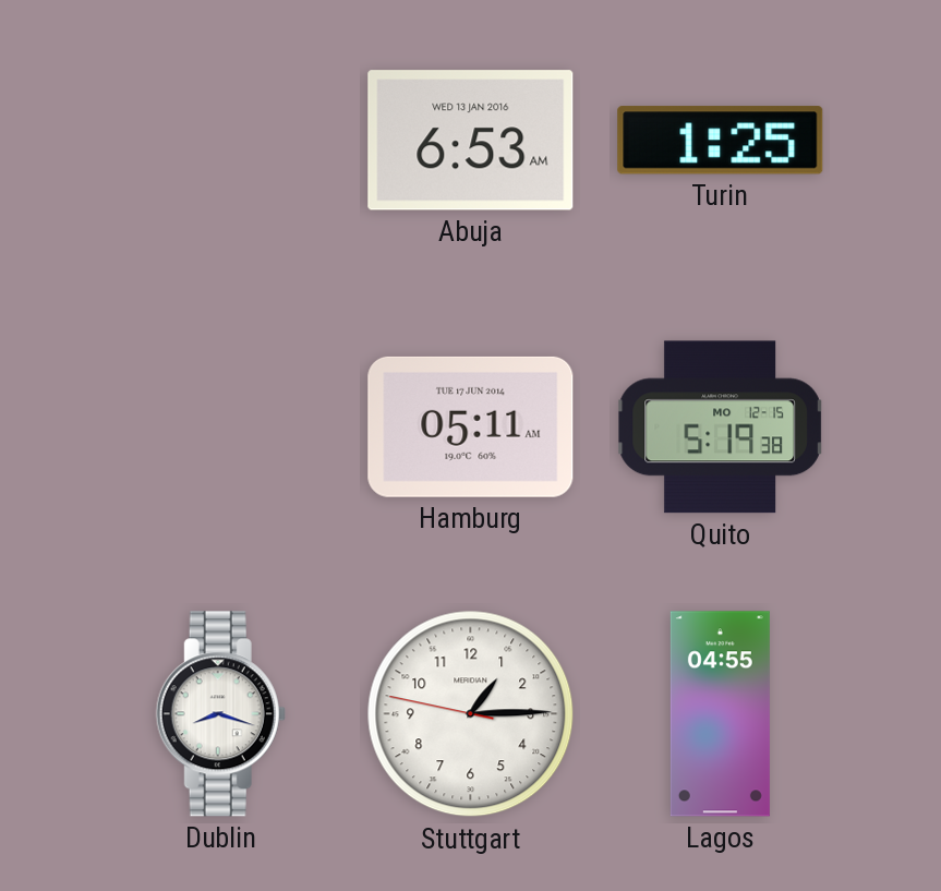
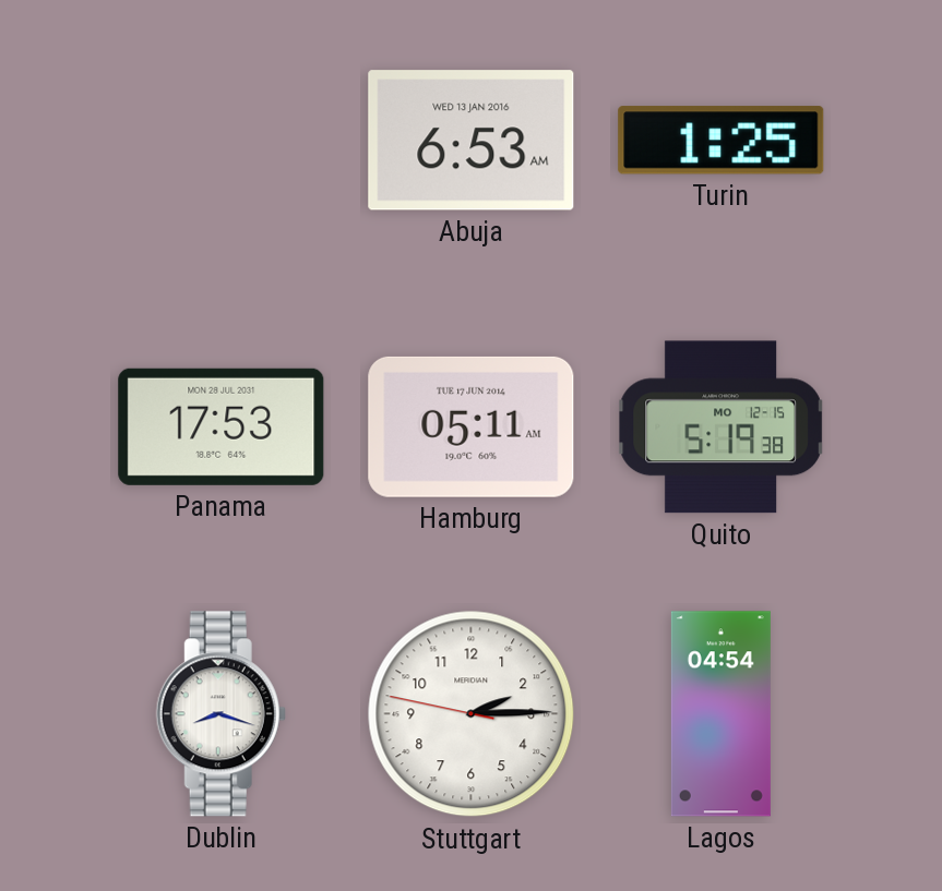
Panama: none -> 17:53
Stuttgart: 1:14 -> 2:14
Lagos: 04:55 -> 04:54
